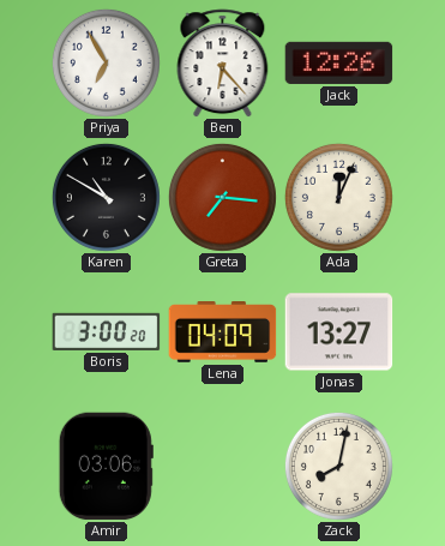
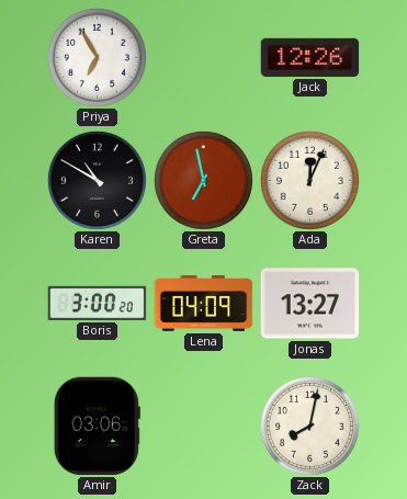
Ben: 6:23 -> none
Greta: 7:16 -> 6:58
